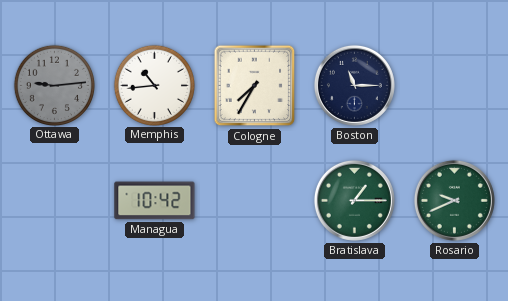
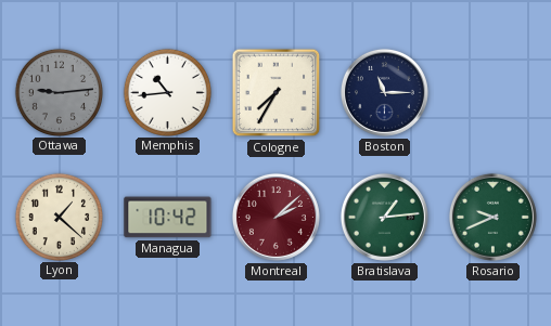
Lyon: none -> 1:22
Montreal: none -> 2:08
Bratislava: 1:15 -> 1:14
